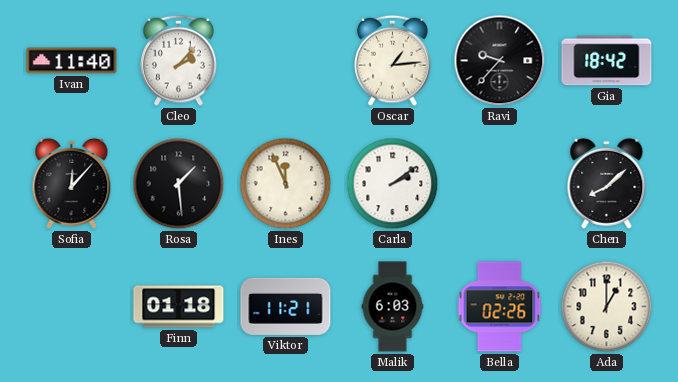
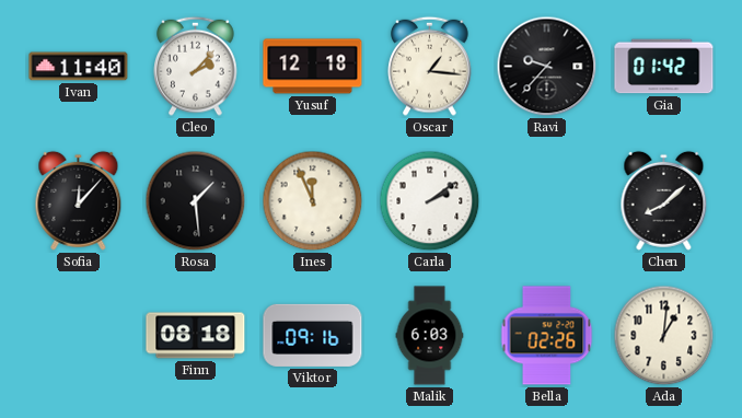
Yusuf: none -> 12:18
Oscar: 1:14 -> 1:16
Gia: 18:42 -> 01:42
Finn: 01:18 -> 08:18
Viktor: 11:21 -> 09:16
Ada: 1:00 -> 1:01
